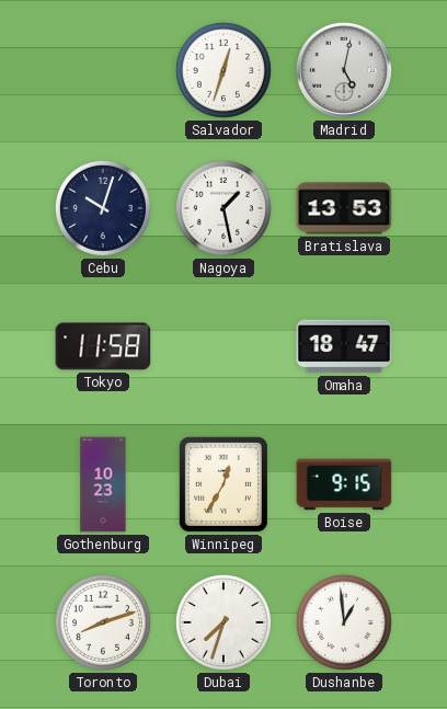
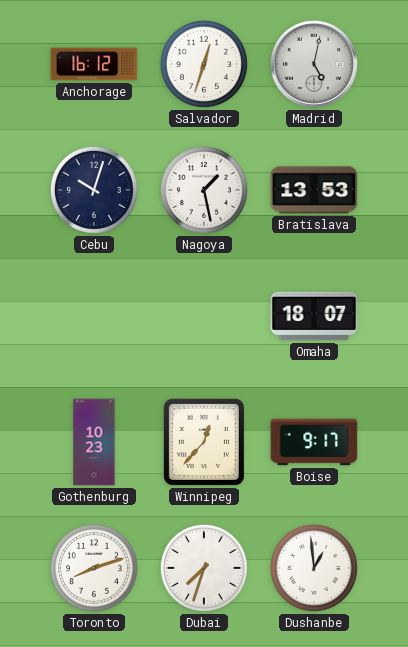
Anchorage: none -> 16:12
Tokyo: 11:58 -> none
Omaha: 18:47 -> 18:07
Winnipeg: 12:35 -> 12:37
Boise: 9:15 -> 9:17
